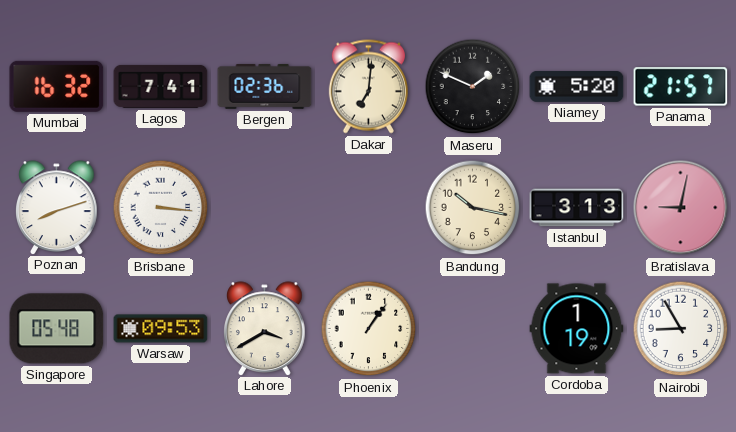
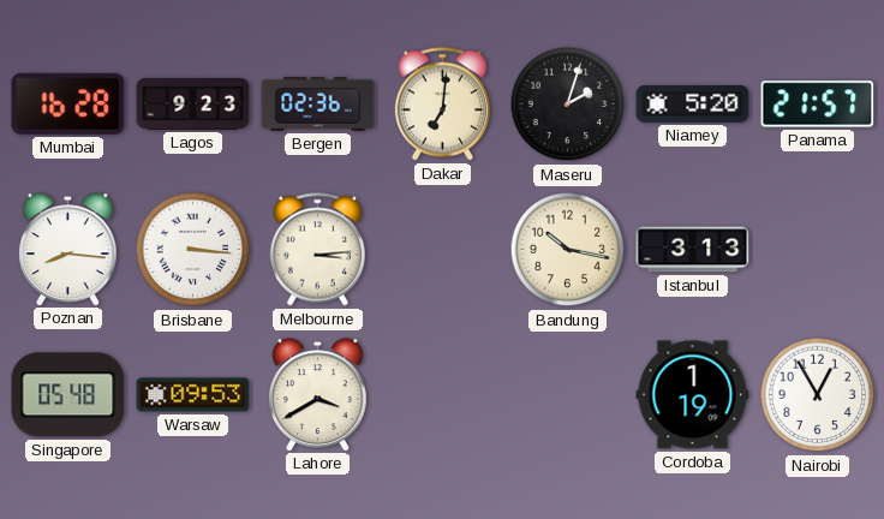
Mumbai: 16:32 -> 16:28
Lagos: 7:41 -> 9:23
Maseru: 1:49 -> 2:03
Poznan: 8:12 -> 8:16
Melbourne: none -> 3:14
Bratislava: 9:02 -> none
Phoenix: 1:06 -> none
Nairobi: 8:55 -> 12:55
